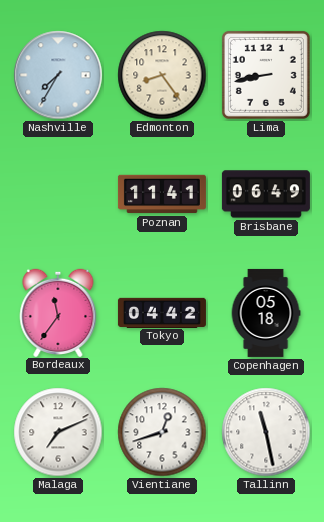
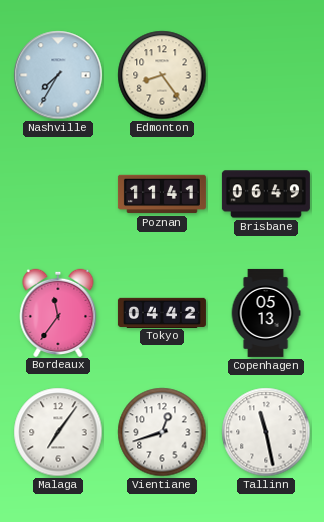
Lima: 8:43 -> none
Copenhagen: 05:18 -> 05:13
Malaga: 7:11 -> 7:06
